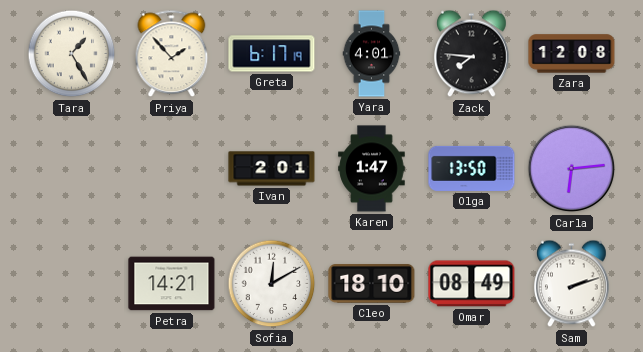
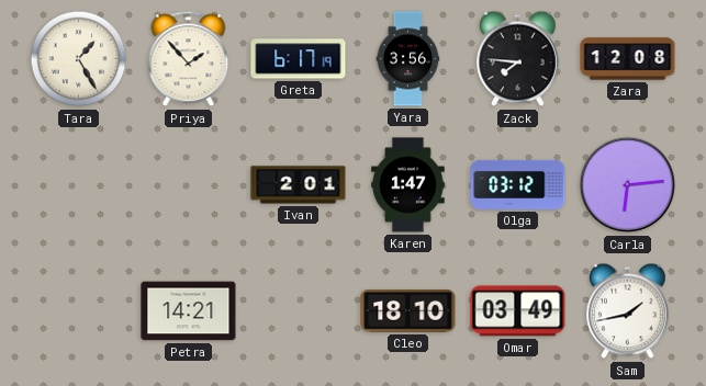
Yara: 4:01 -> 3:56
Olga: 13:50 -> 03:12
Sofia: 12:10 -> none
Omar: 08:49 -> 03:49
Sam: 2:12 -> 1:43
